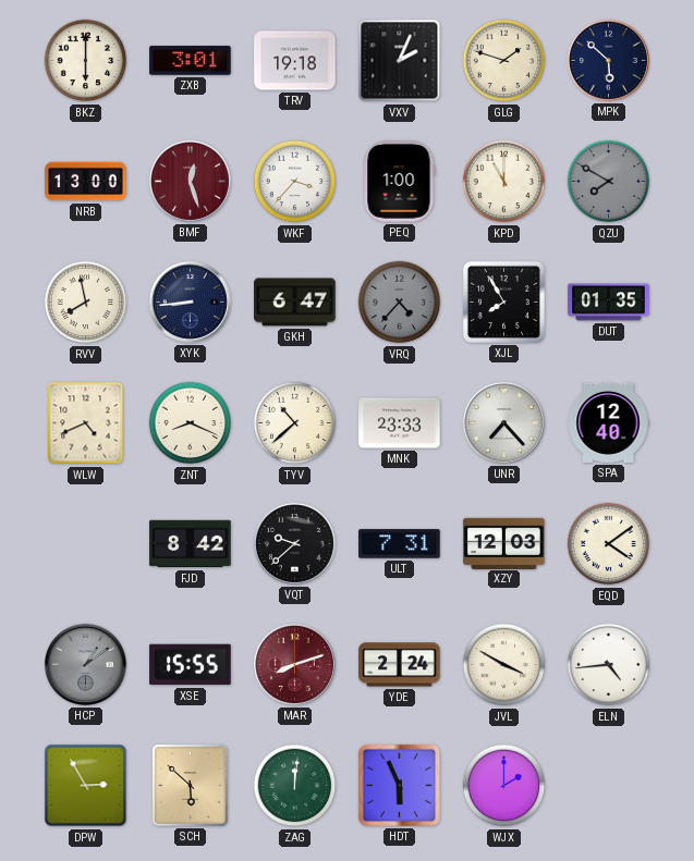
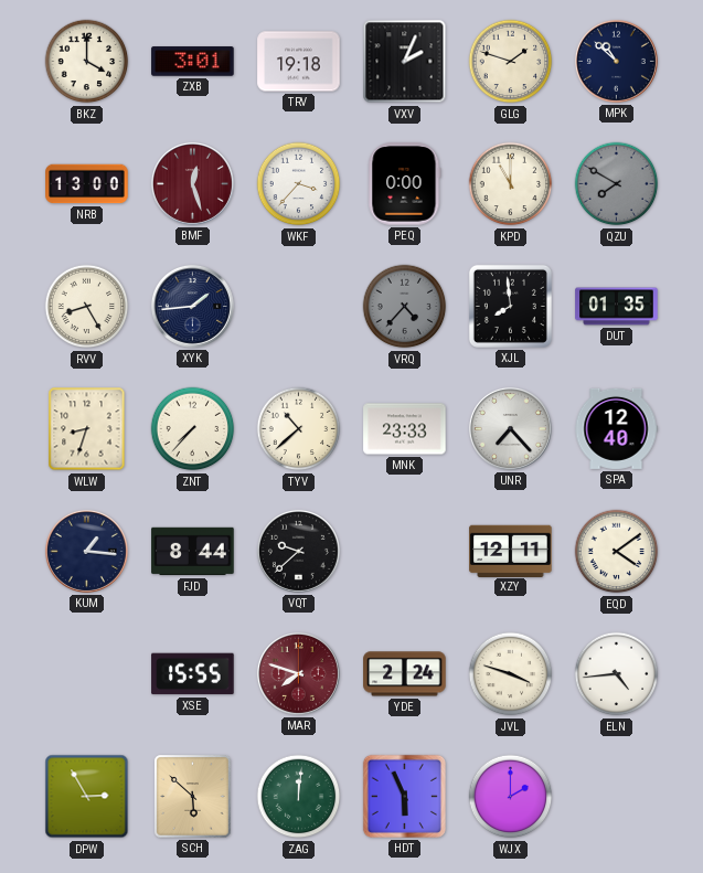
BKZ: 6:00 -> 4:00
MPK: 5:52 -> 10:52
PEQ: 1:00 -> 0:00
RVV: 7:58 -> 8:25
XYK: 8:44 -> 1:44
GKH: 6:47 -> none
XJL: 7:55 -> 7:59
WLW: 4:41 -> 8:33
ZNT: 8:19 -> 7:37
KUM: none -> 1:16
FJD: 8:42 -> 8:44
ULT: 7:31 -> none
XZY: 12:03 -> 12:11
HCP: 1:09 -> none
MAR: 8:12 -> 7:48
JVL: 3:50 -> 3:48
